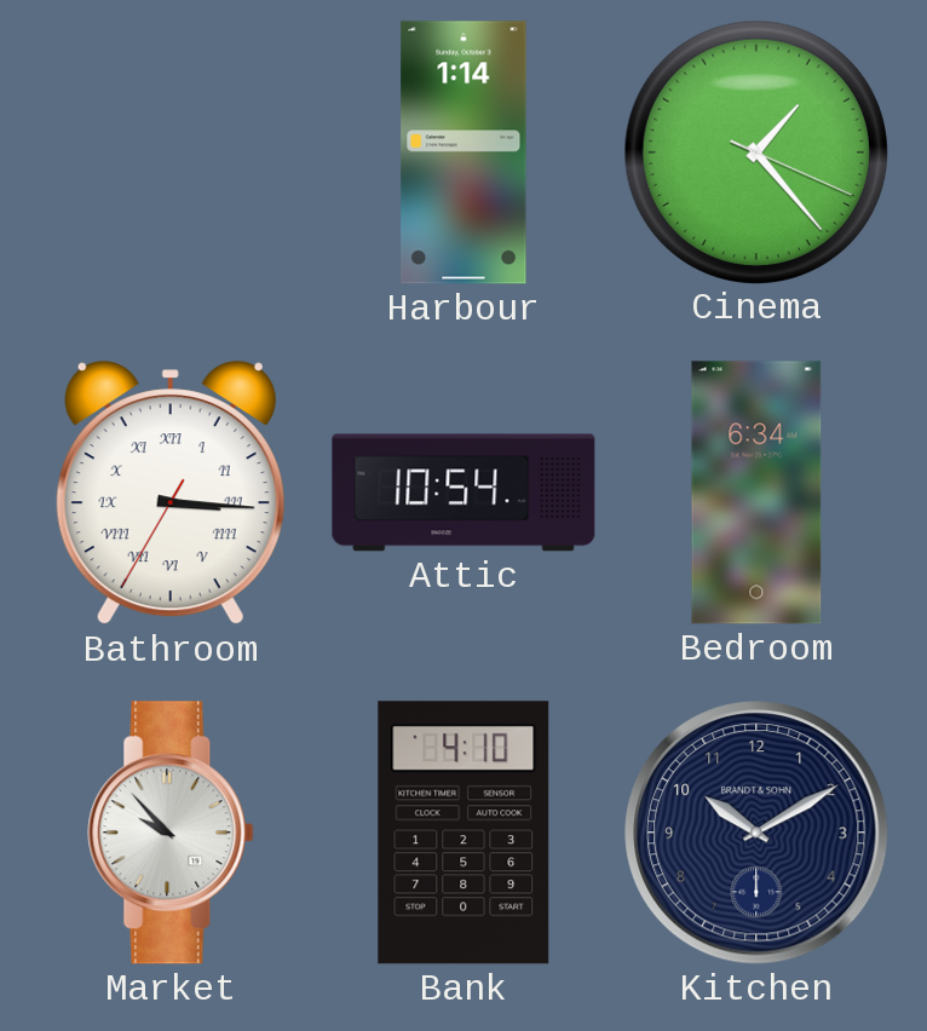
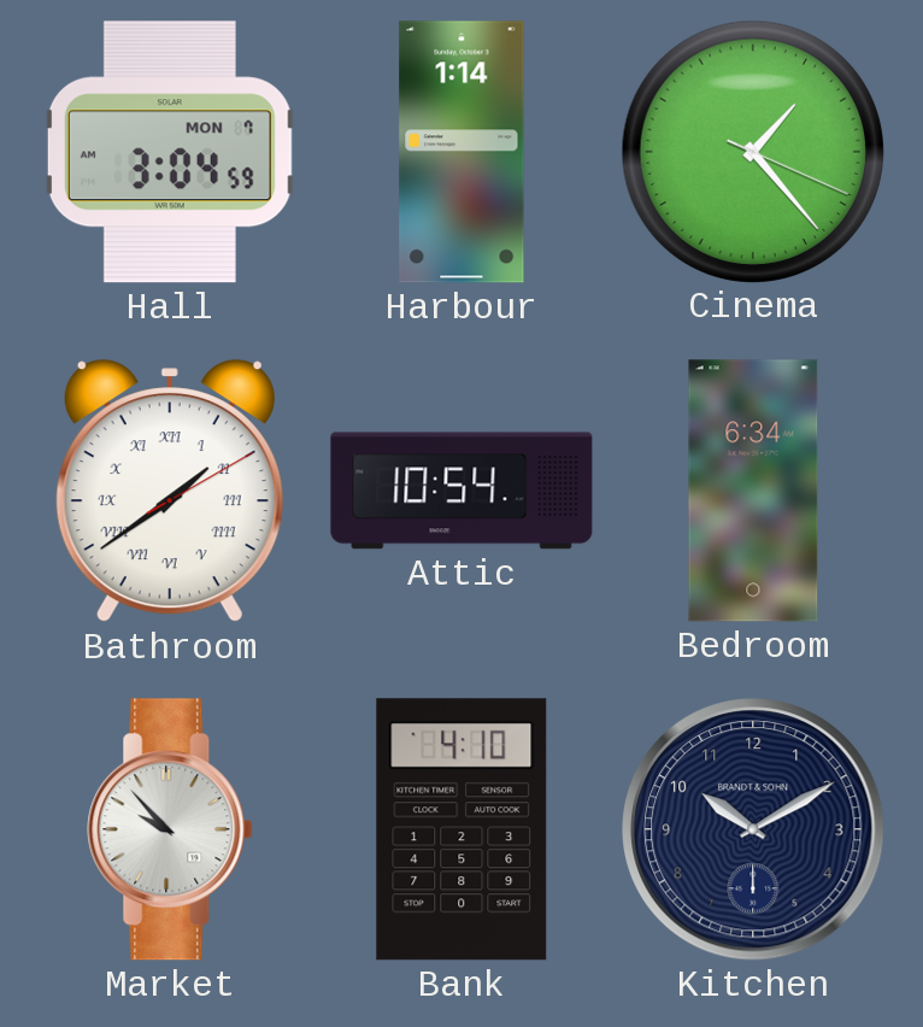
Hall: none -> 3:04
Bathroom: 3:15 -> 1:39
